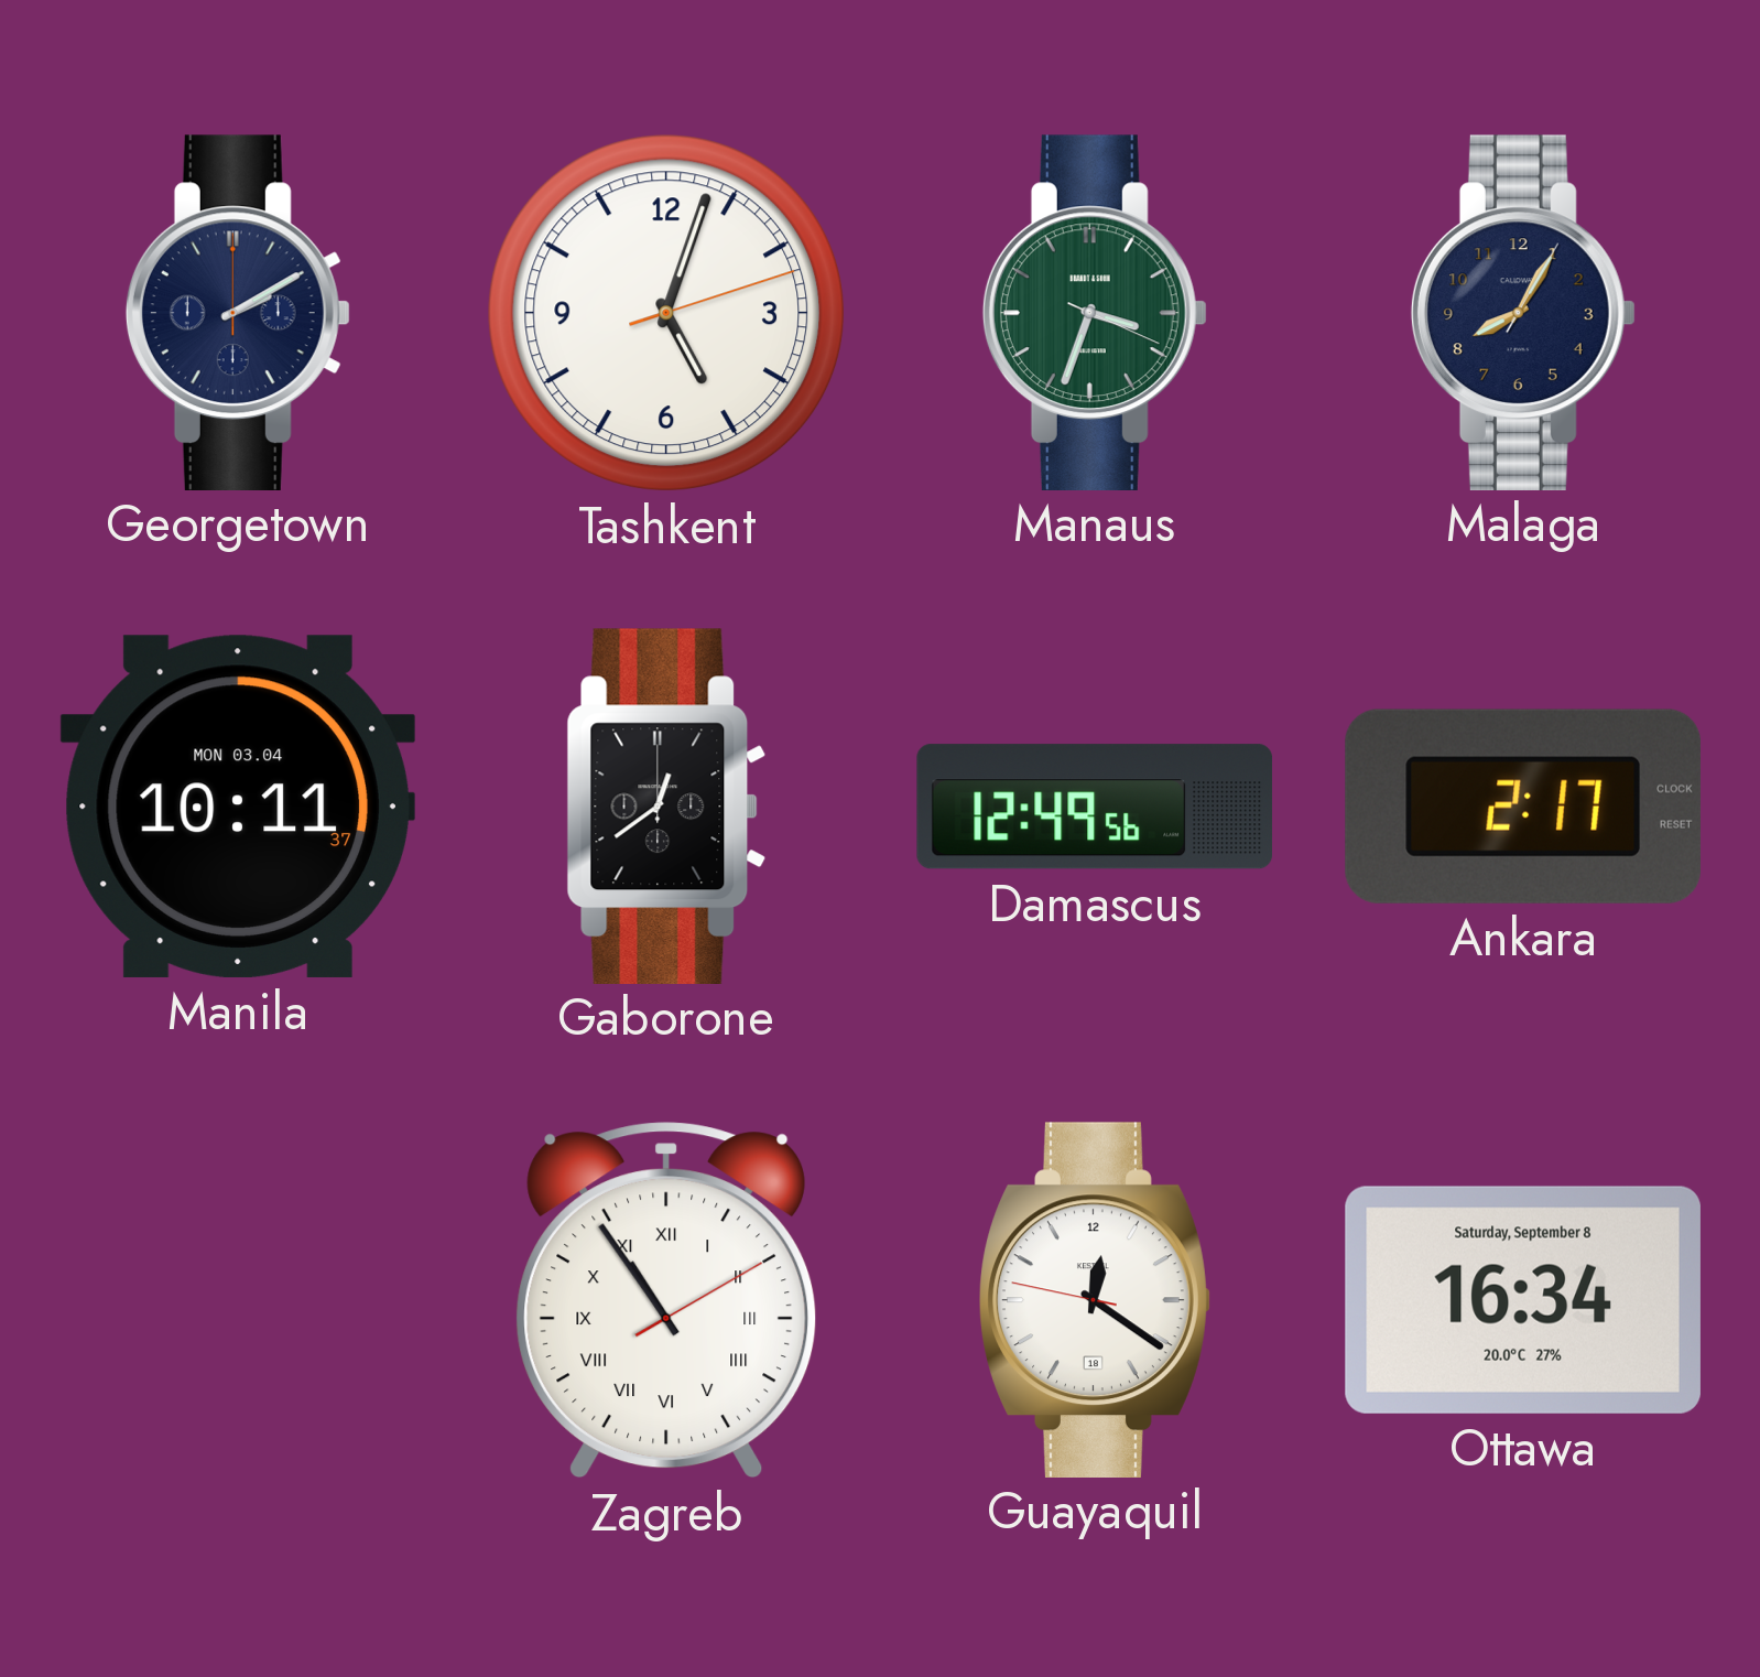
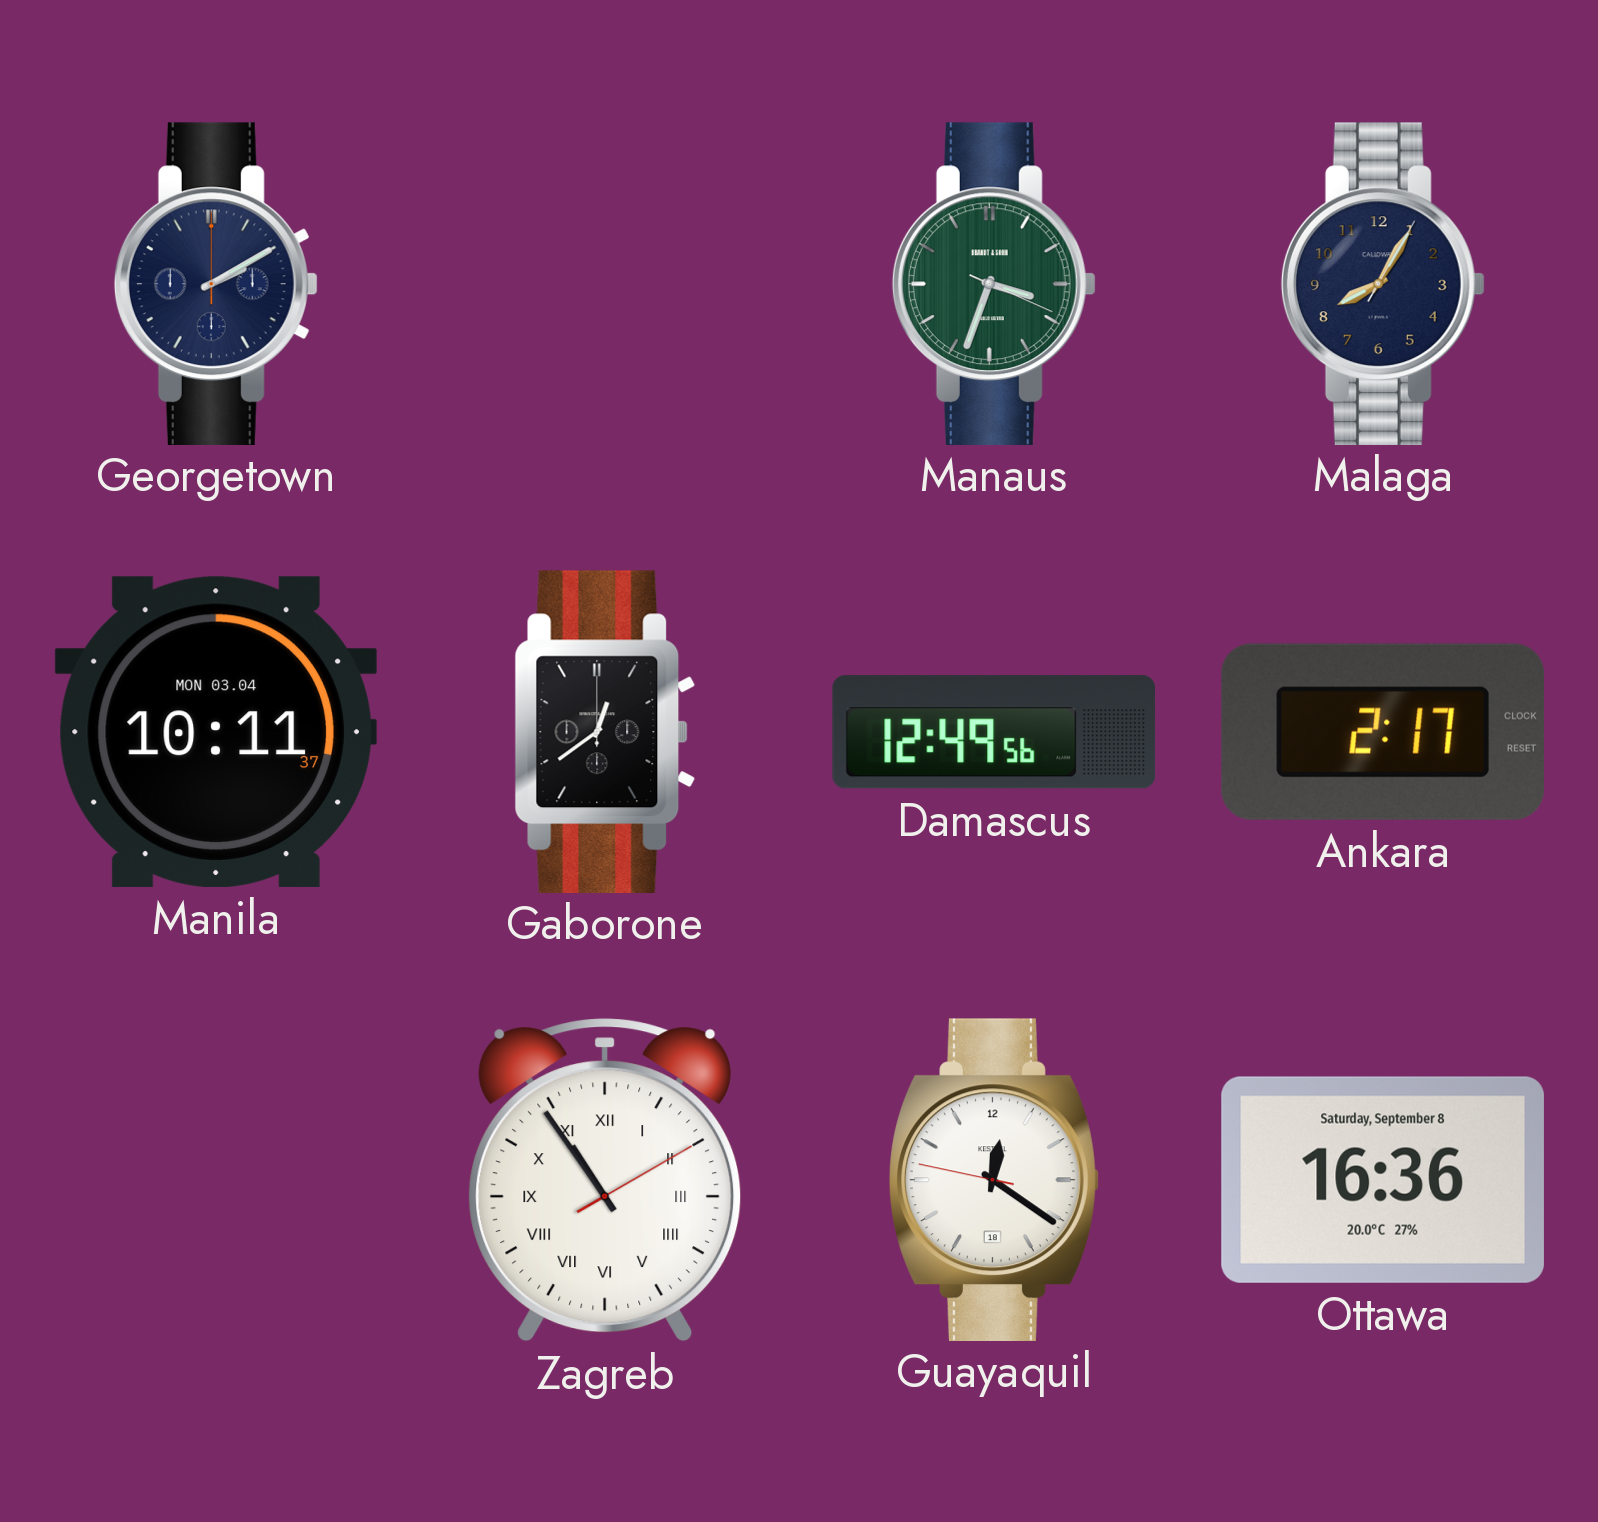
Tashkent: 5:03 -> none
Ottawa: 16:34 -> 16:36
